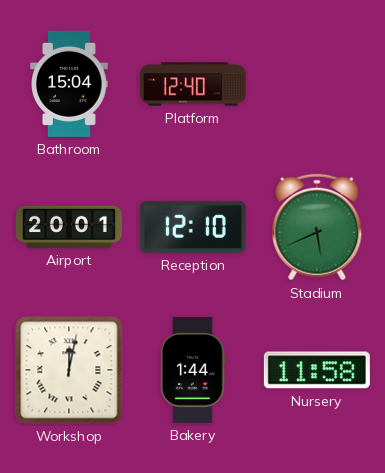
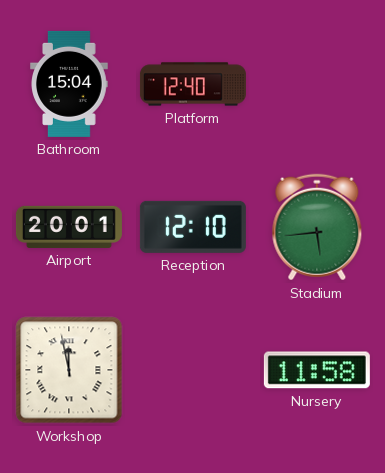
Stadium: 5:41 -> 5:44
Workshop: 12:02 -> 11:58
Bakery: 1:44 -> none
